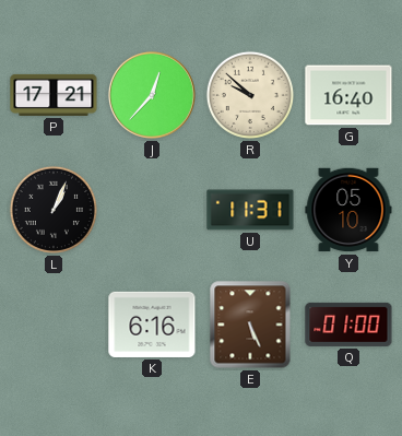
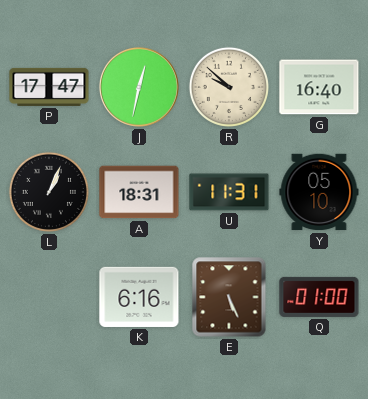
P: 17:21 -> 17:47
J: 12:37 -> 12:32
A: none -> 18:31
